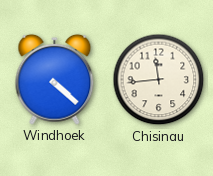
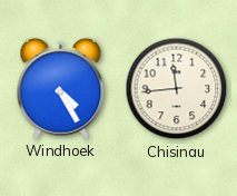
Windhoek: 4:22 -> 4:25
